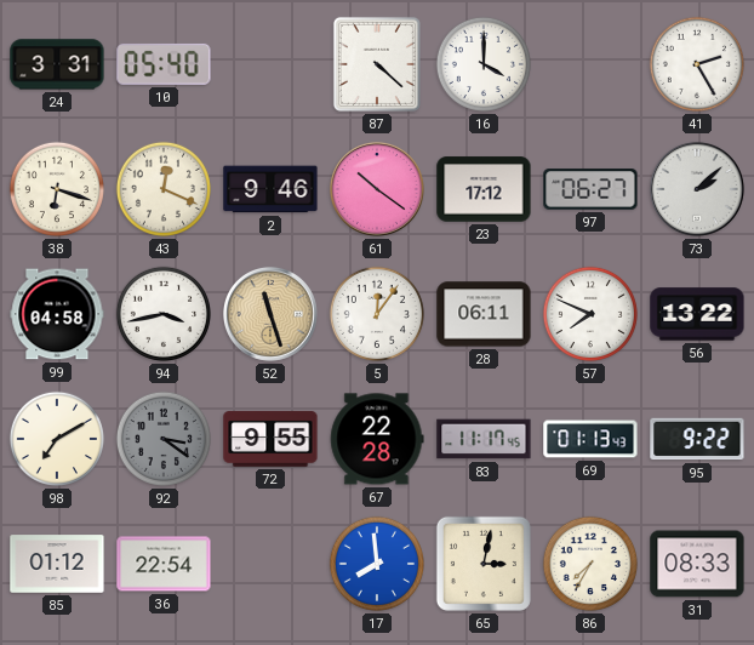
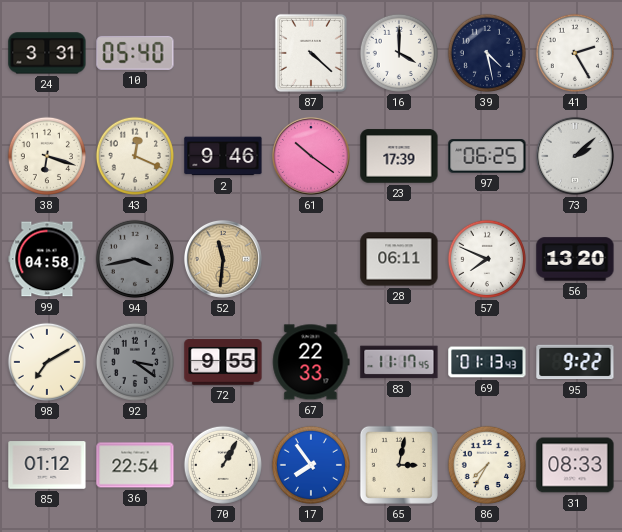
39: none -> 4:28
23: 17:12 -> 17:39
97: 06:27 -> 06:25
94 dial: white -> grey
52: 11:27 -> 11:31
5: 12:06 -> none
56: 13:22 -> 13:20
67: 22:28 -> 22:33
70: none -> 1:05
17: 7:59 -> 7:54
